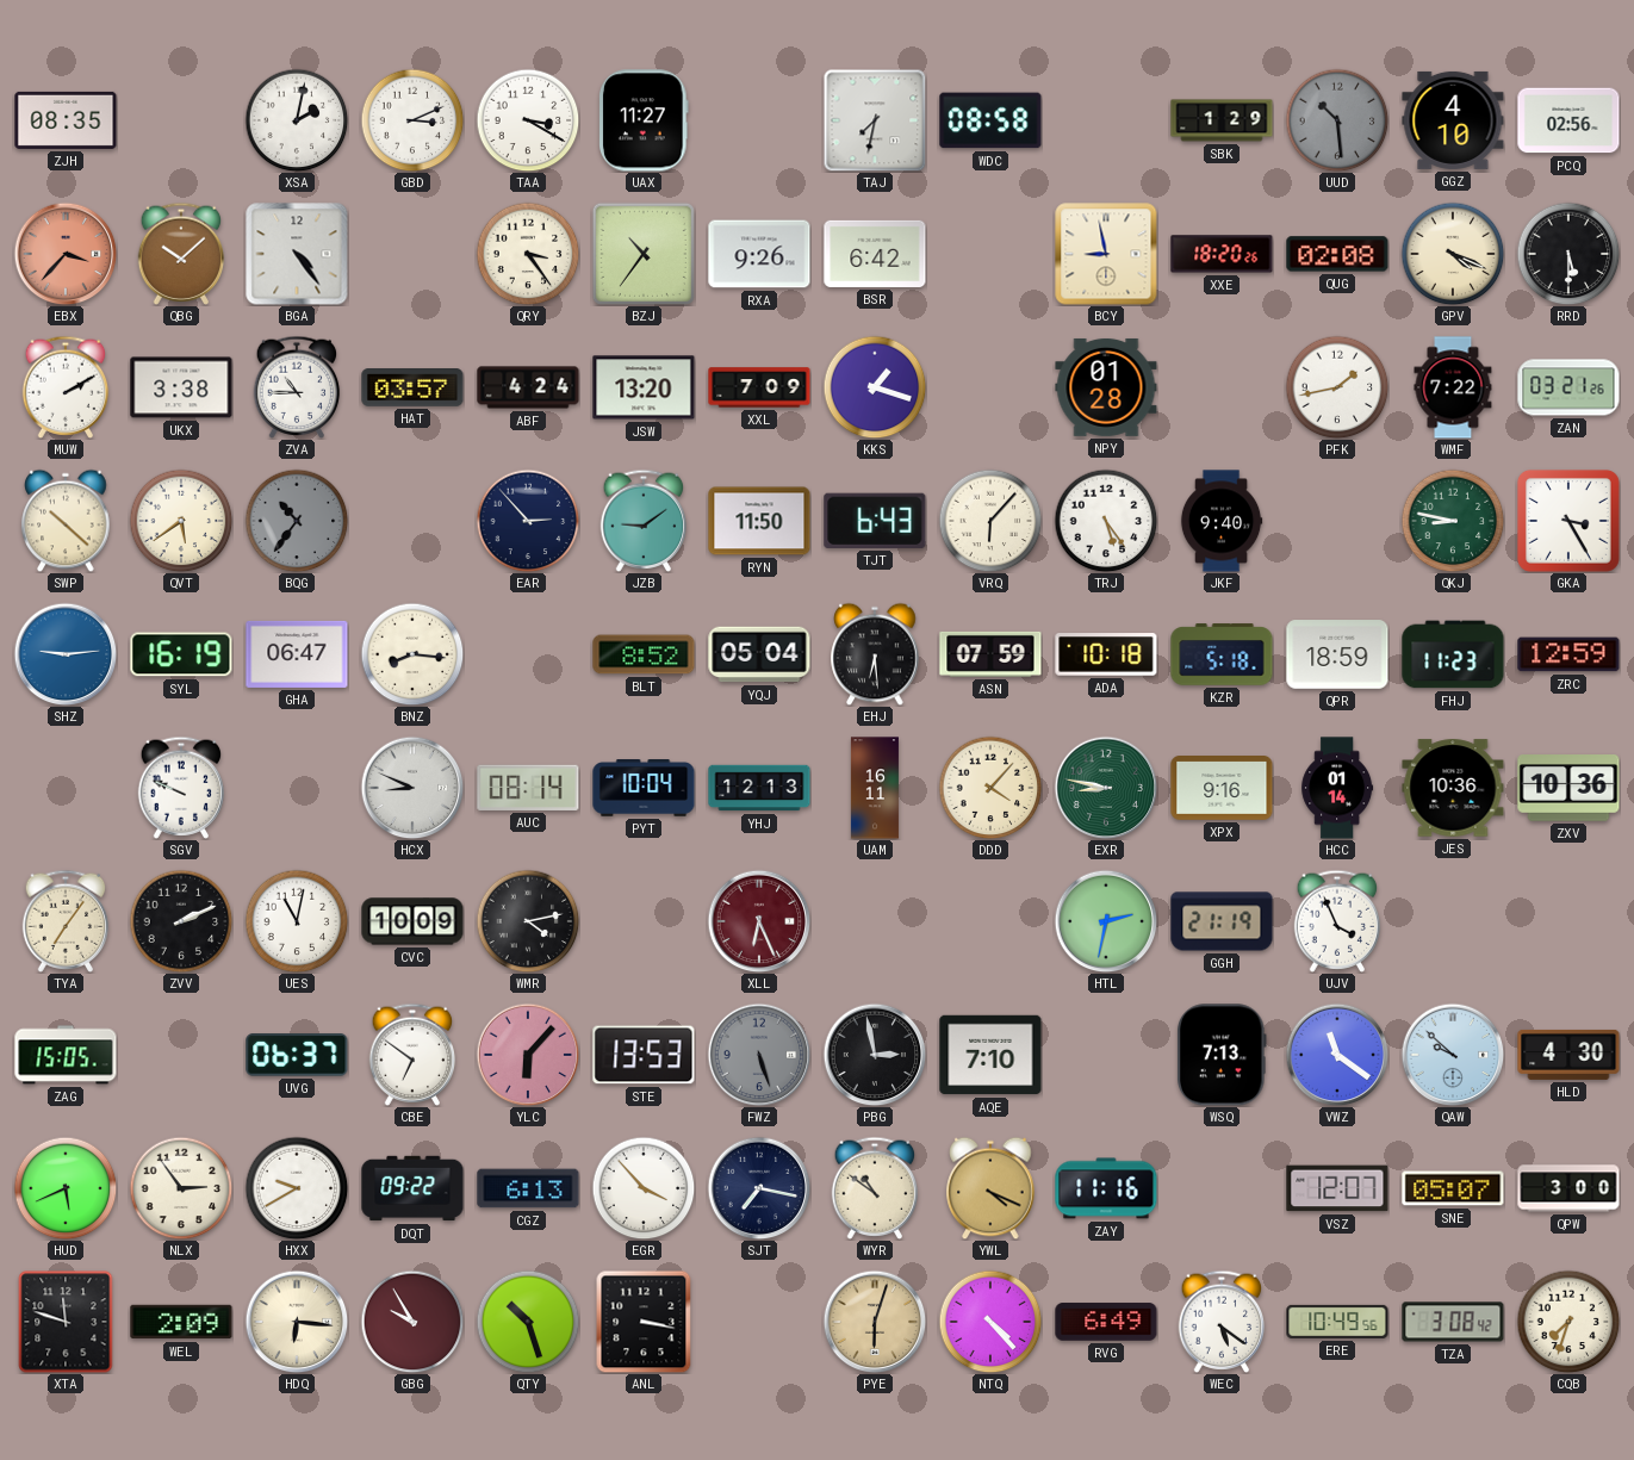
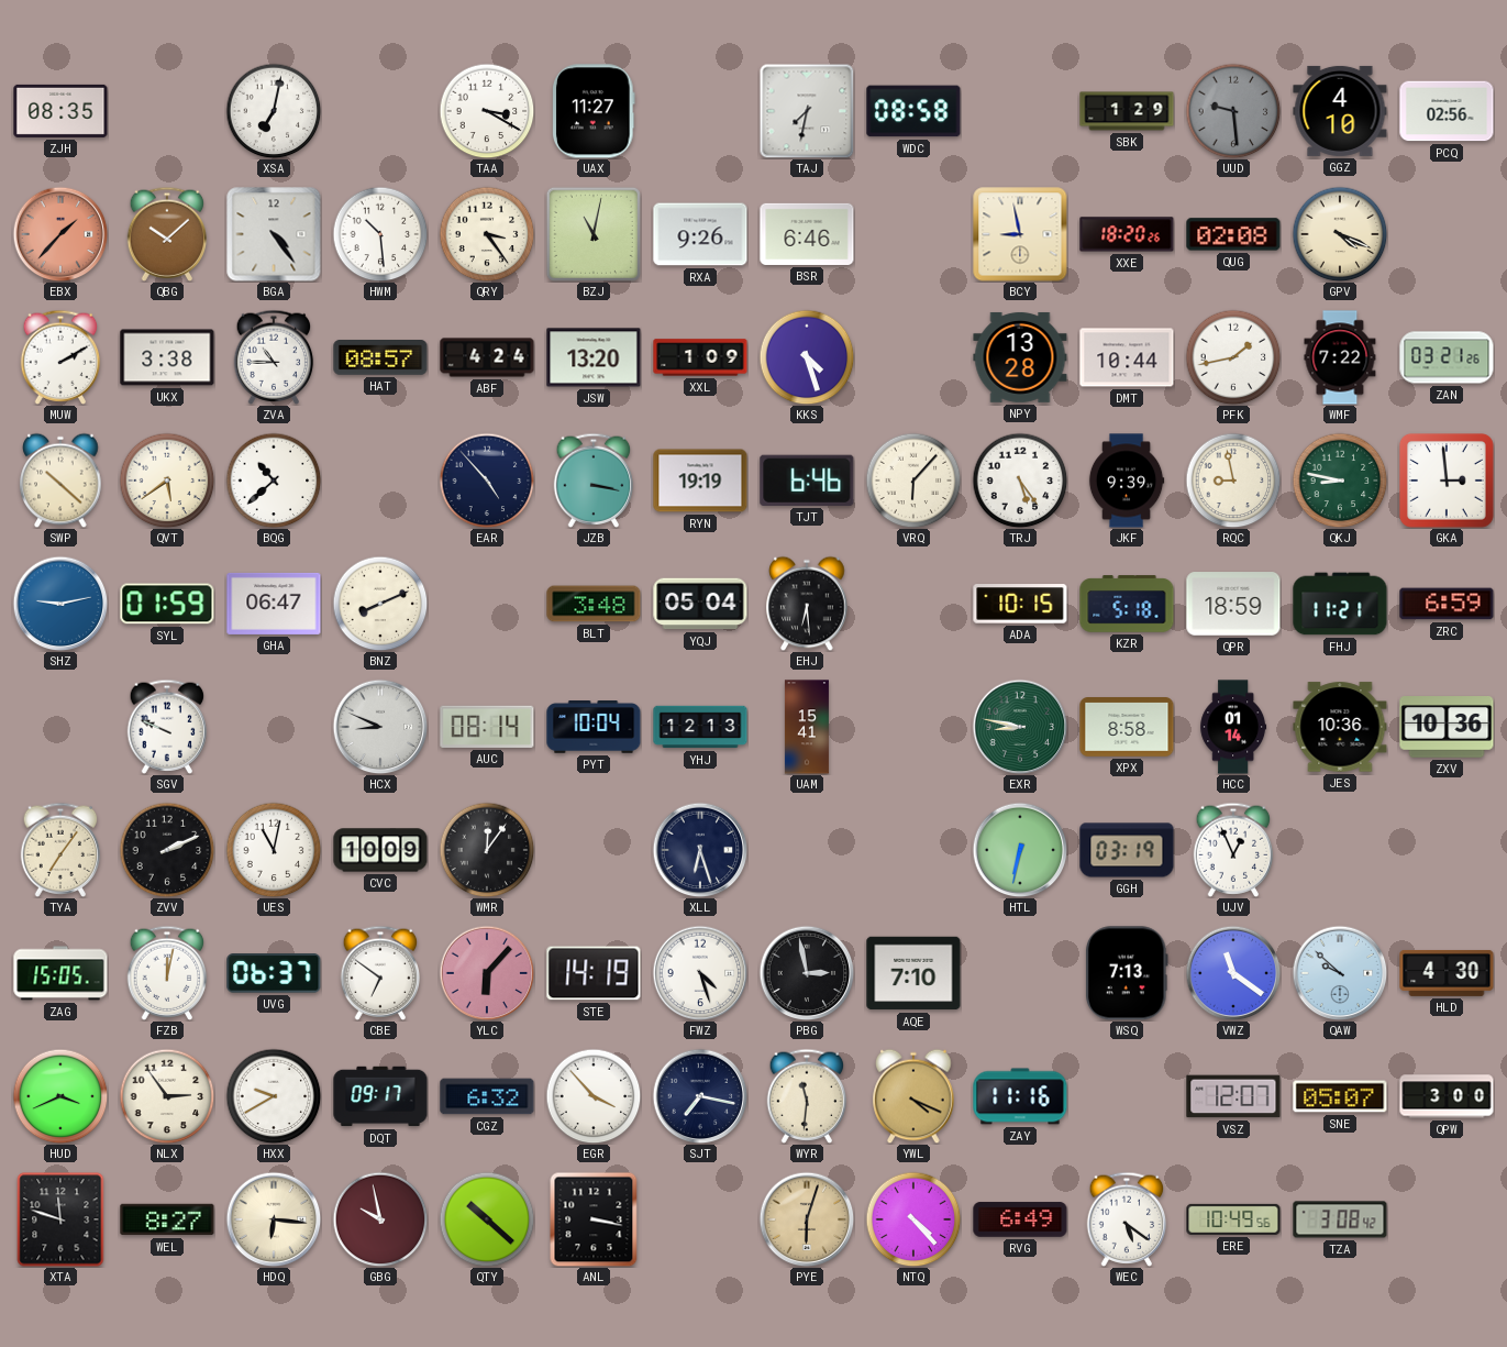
XSA: 2:02 -> 7:02
GBD: 3:11 -> none
UUD: 10:29 -> 9:29
EBX: 3:37 -> 1:37
HWM: none -> 10:29
BZJ: 10:36 -> 11:02
BSR: 6:42 -> 6:46
RRD: 5:30 -> none
HAT: 03:57 -> 08:57
XXL: 7:09 -> 1:09
KKS: 1:18 -> 4:27
NPY: 01:28 -> 13:28
DMT: none -> 10:44
BQG: 10:36 -> 10:38
BQG dial: grey -> white
EAR: 2:53 -> 4:53
JZB: 9:09 -> 3:17
RYN: 11:50 -> 19:19
TJT: 6:43 -> 6:46
JKF: 9:40 -> 9:39
RQC: none -> 8:58
GKA: 3:25 -> 2:59
SHZ: 9:14 -> 9:13
SYL: 16:19 -> 01:59
BNZ: 8:16 -> 8:11
BLT: 8:52 -> 3:48
ASN: 07:59 -> none
ADA: 10:18 -> 10:15
FHJ: 11:23 -> 11:21
ZRC: 12:59 -> 6:59
UAM: 16:11 -> 15:41
DDD: 4:07 -> none
XPX: 9:16 -> 8:58
WMR: 4:13 -> 12:06
XLL: 6:26 -> 6:27
XLL dial: burgundy -> navy
HTL: 2:32 -> 6:32
GGH: 21:19 -> 03:19
UJV: 3:56 -> 12:56
FZB: none -> 12:02
STE: 13:53 -> 14:19
FWZ: 5:27 -> 4:27
FWZ dial: grey -> white
HUD: 5:41 -> 3:41
DQT: 09:22 -> 09:17
CGZ: 6:13 -> 6:32
WYR: 10:51 -> 11:31
WEL: 2:09 -> 8:27
GBG: 9:55 -> 9:58
QTY: 10:27 -> 10:22
CQB: 7:33 -> none
